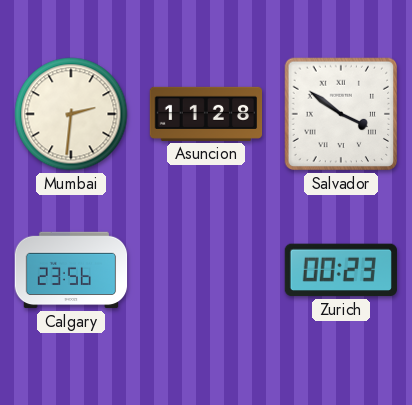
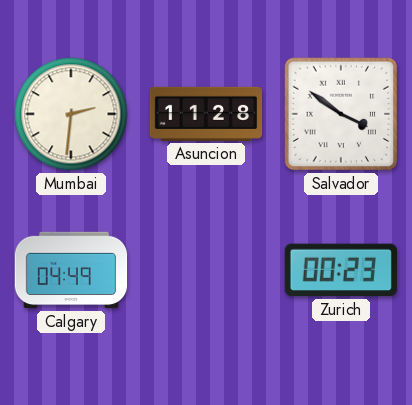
Calgary: 23:56 -> 04:49
